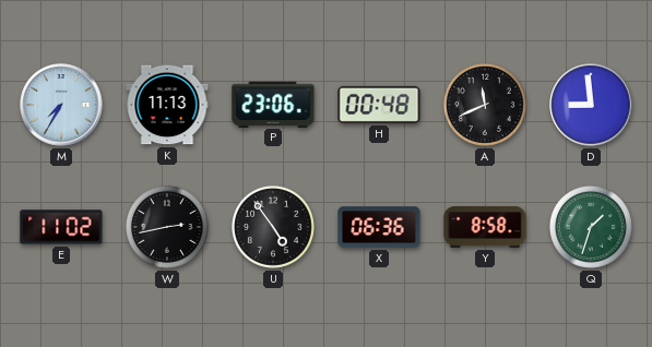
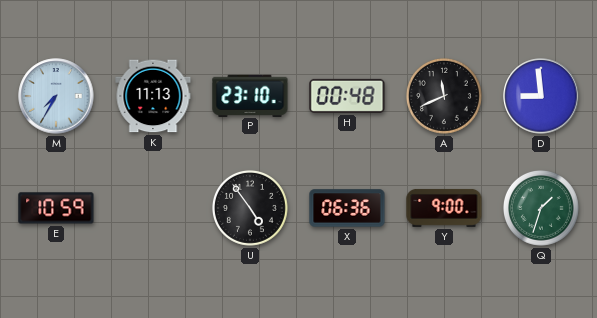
P: 23:06 -> 23:10
E: 11:02 -> 10:59
W: 2:43 -> none
Y: 8:58 -> 9:00
